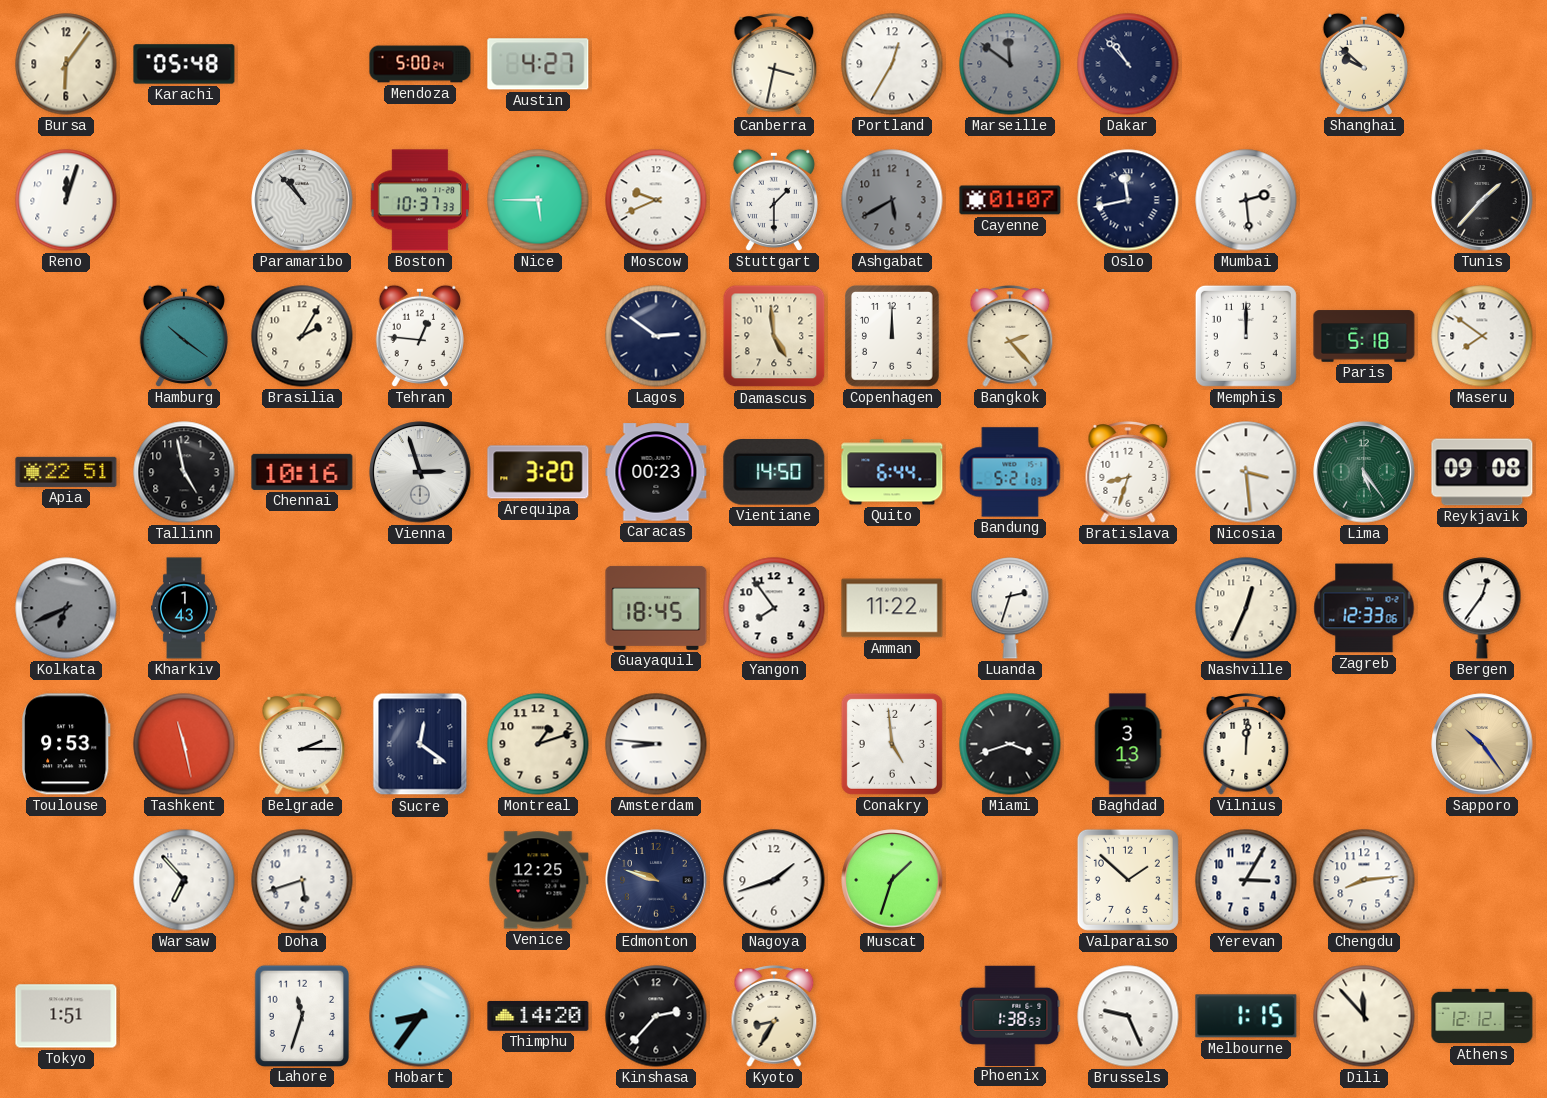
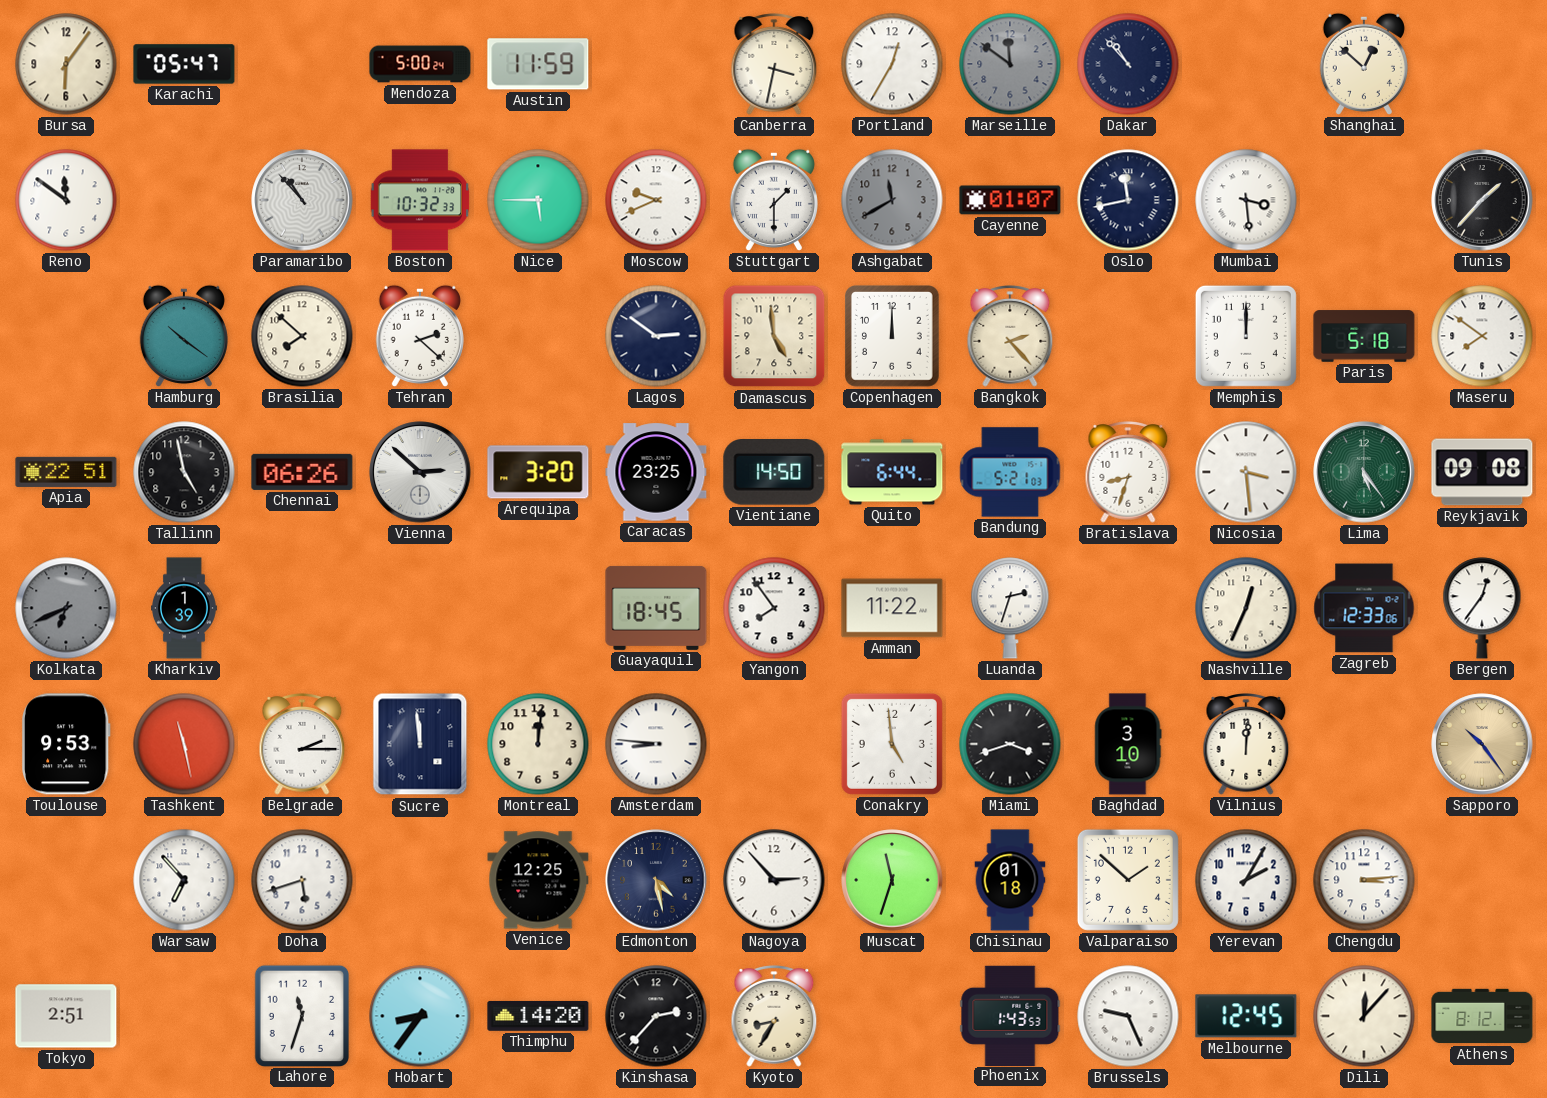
Karachi: 05:48 -> 05:47
Austin: 4:27 -> 11:59
Shanghai: 9:52 -> 12:52
Reno: 12:03 -> 11:51
Boston: 10:37 -> 10:32
Ashgabat: 5:40 -> 11:40
Mumbai: 2:29 -> 3:29
Brasilia: 2:05 -> 7:52
Tehran: 12:46 -> 2:22
Chennai: 10:16 -> 06:26
Vienna: 2:57 -> 2:52
Caracas: 00:23 -> 23:25
Kharkiv: 1:43 -> 1:39
Sucre: 12:21 -> 11:59
Montreal: 1:12 -> 12:01
Baghdad: 3:13 -> 3:10
Edmonton: 9:48 -> 4:28
Nagoya: 1:42 -> 2:53
Muscat: 1:33 -> 11:33
Chisinau: none -> 01:18
Yerevan: 3:05 -> 2:05
Chengdu: 8:14 -> 3:14
Tokyo: 1:51 -> 2:51
Phoenix: 1:38 -> 1:43
Melbourne: 1:15 -> 12:45
Dili: 11:53 -> 12:07
Athens: 12:12 -> 8:12
